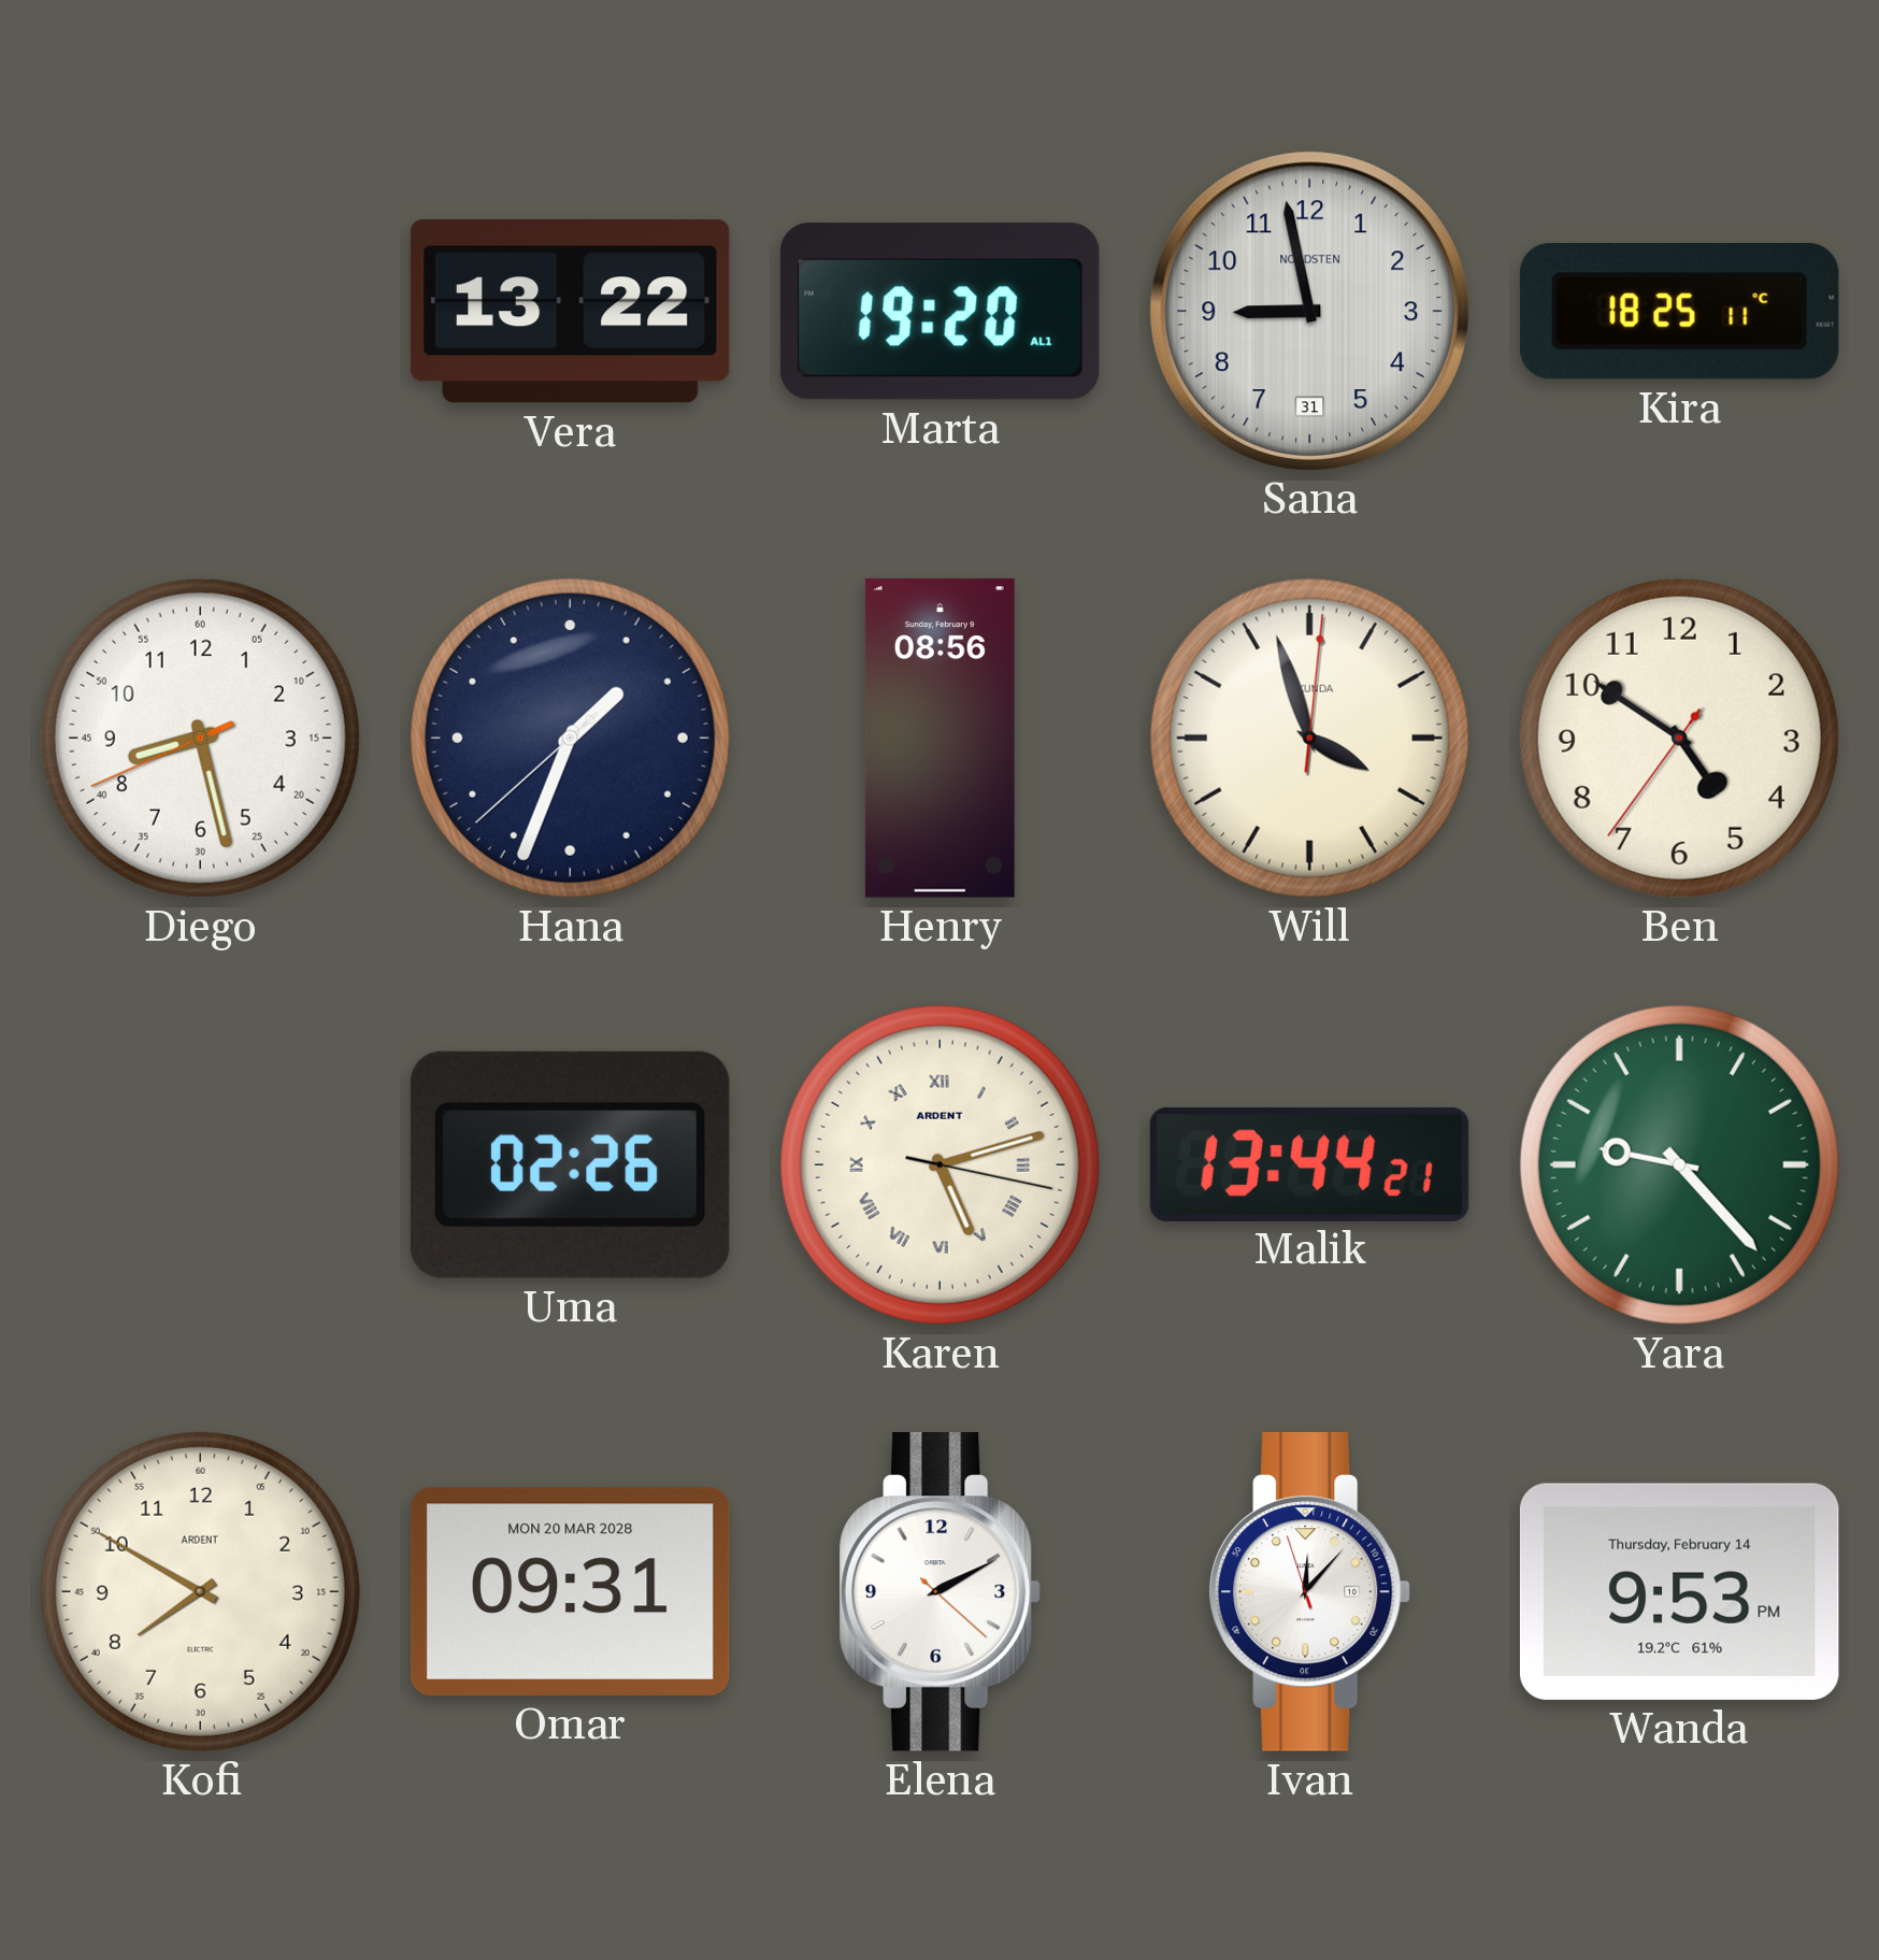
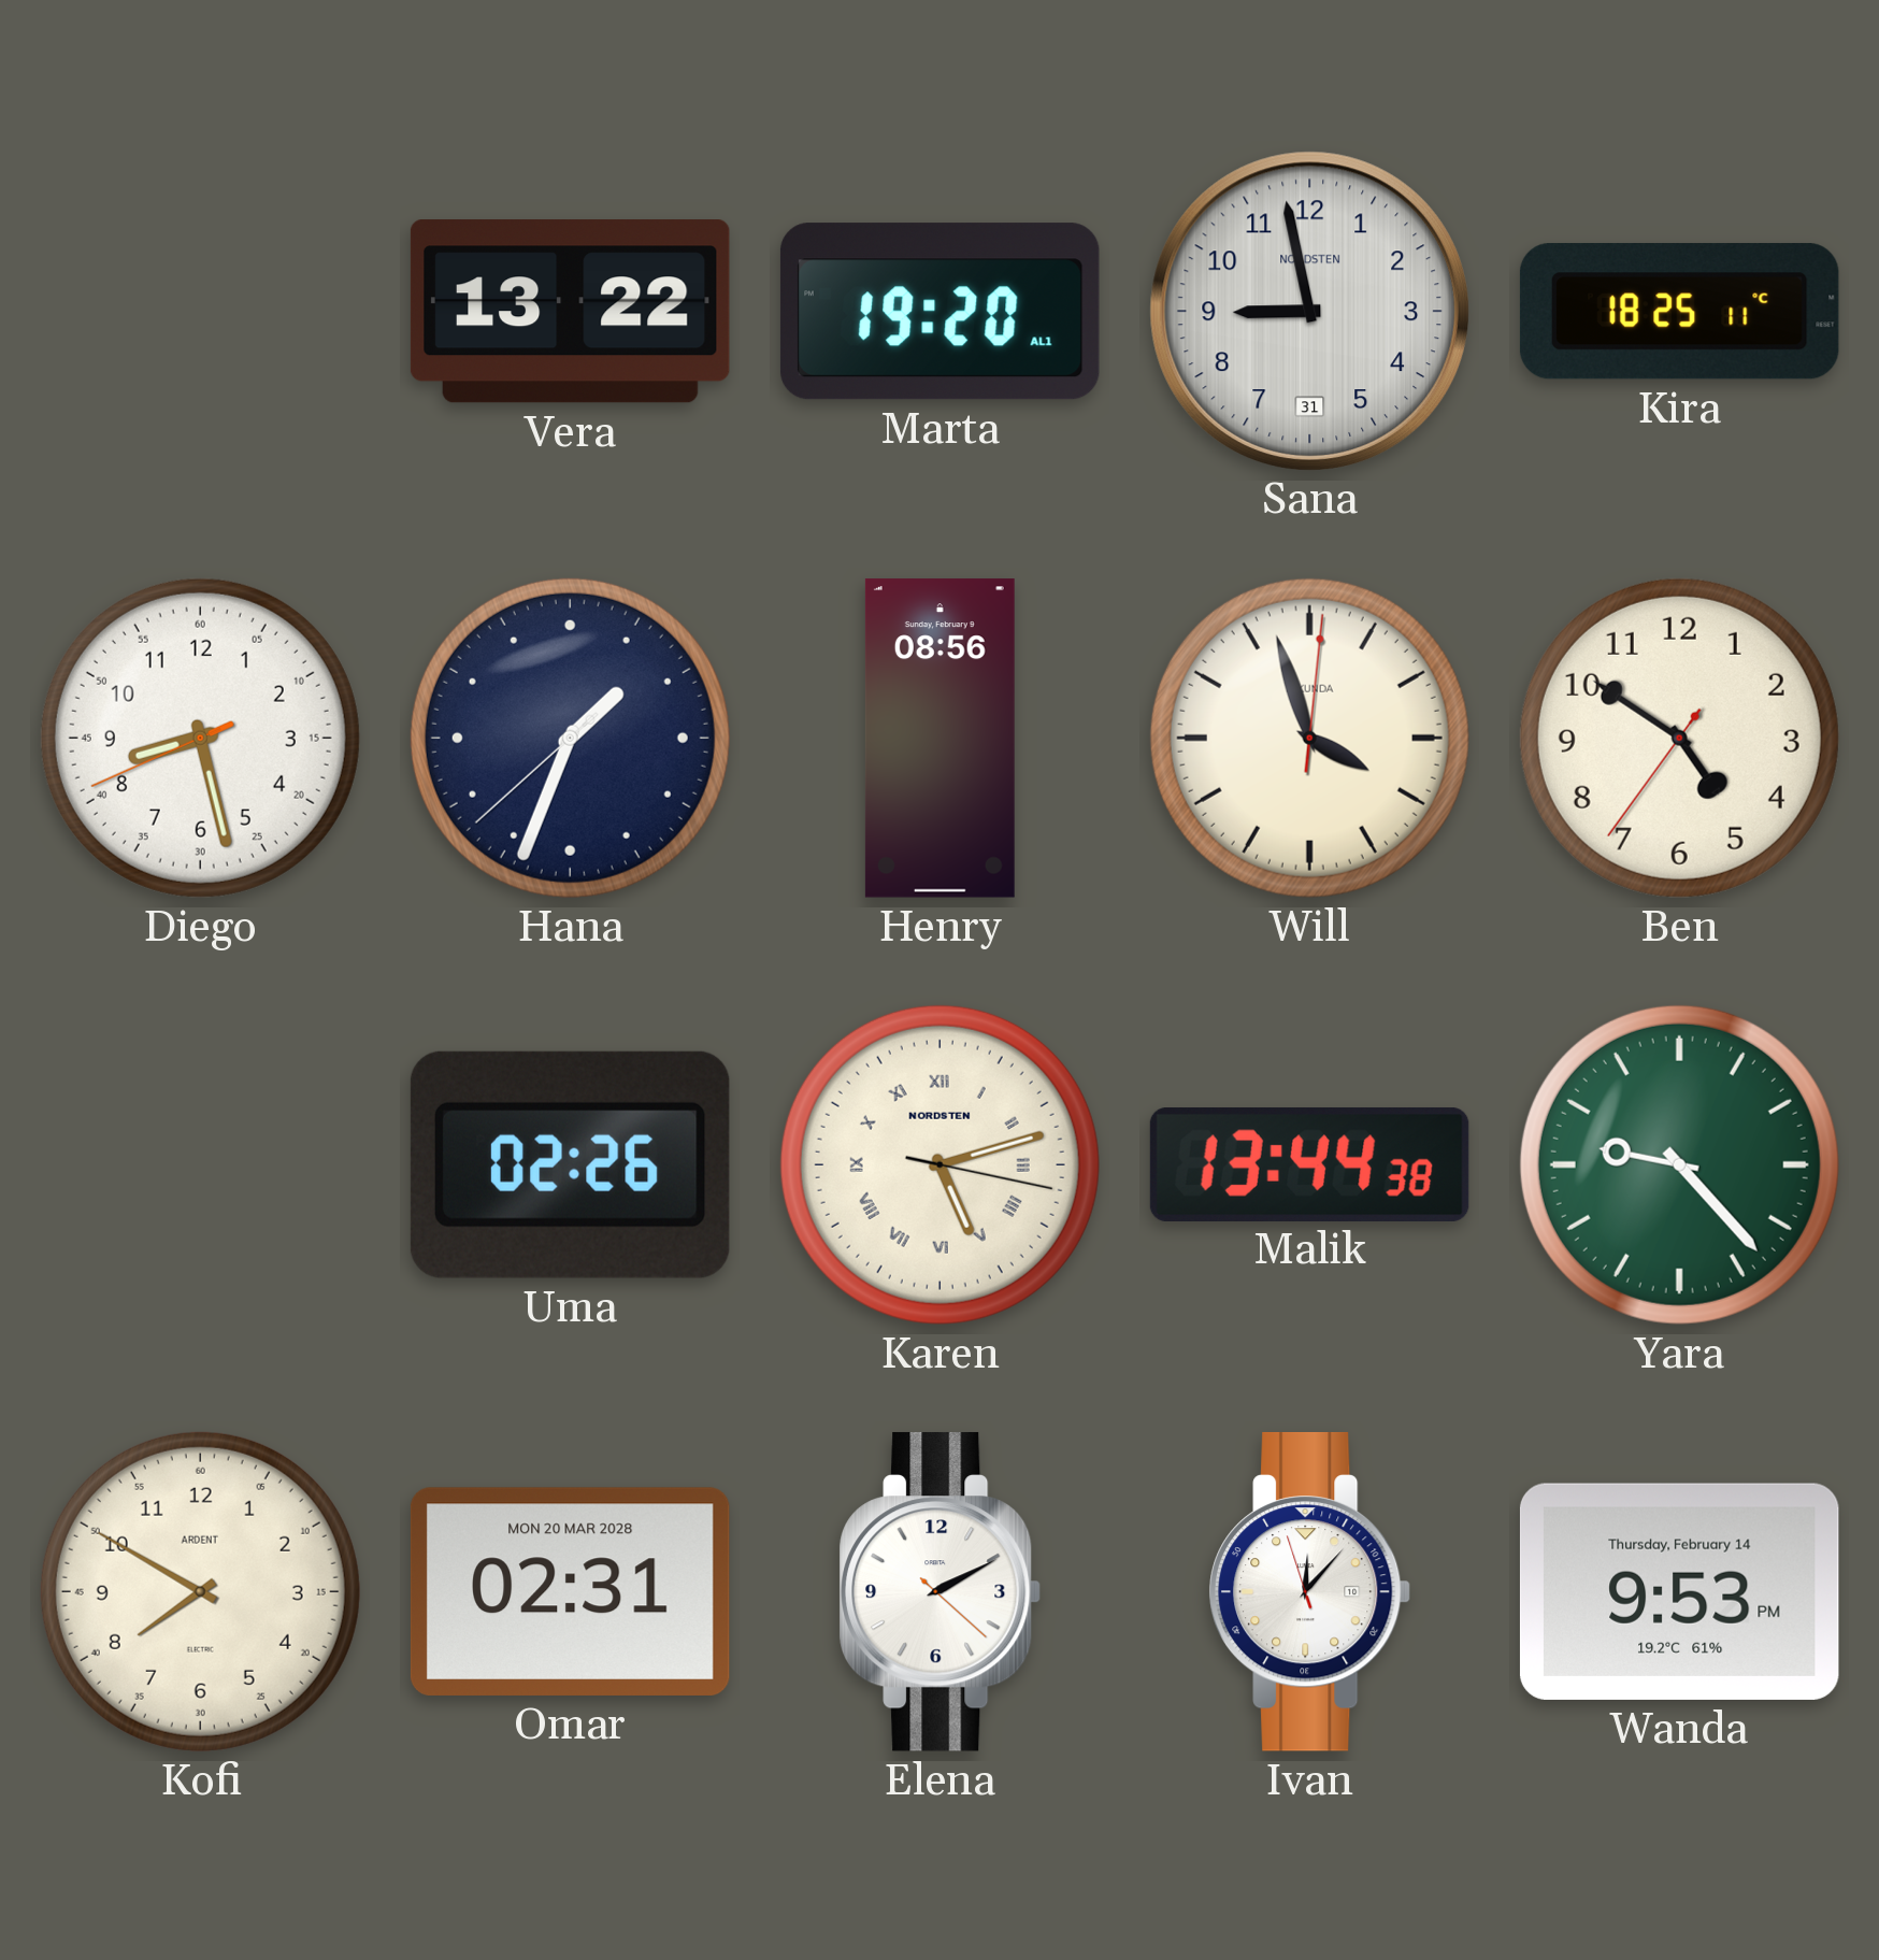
Karen brand: ARDENT -> NORDSTEN
Malik: 13:44:21 -> 13:44:38
Omar: 09:31 -> 02:31
